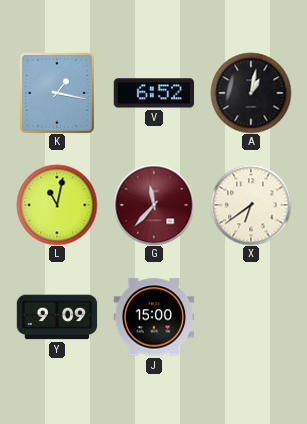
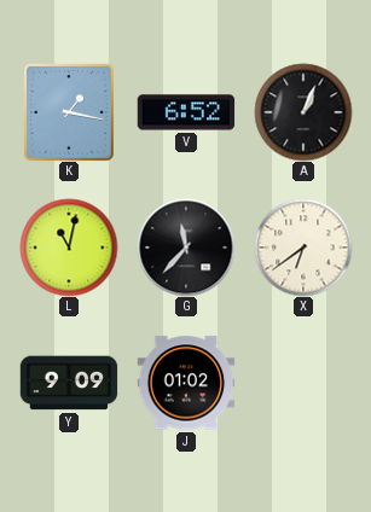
A: 1:02 -> 1:04
G dial: burgundy -> black
J: 15:00 -> 01:02
